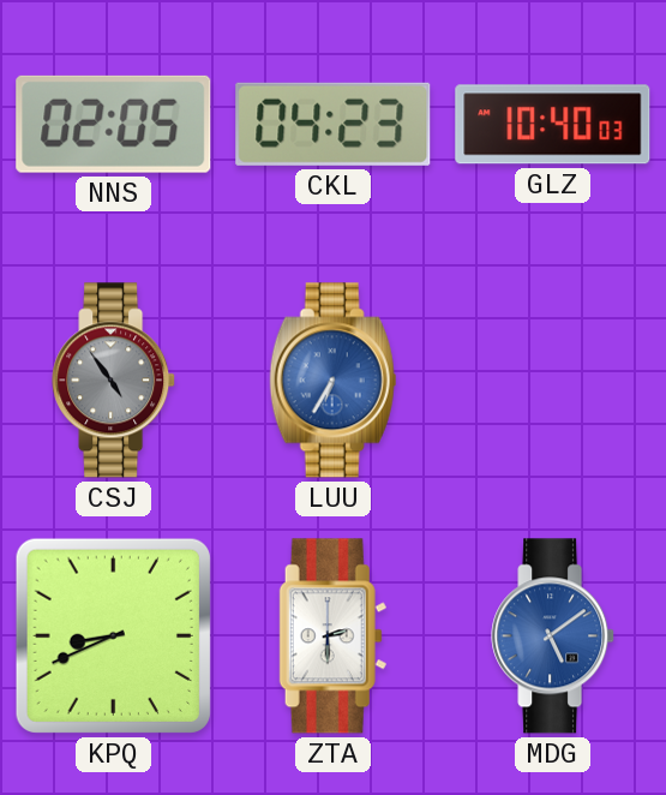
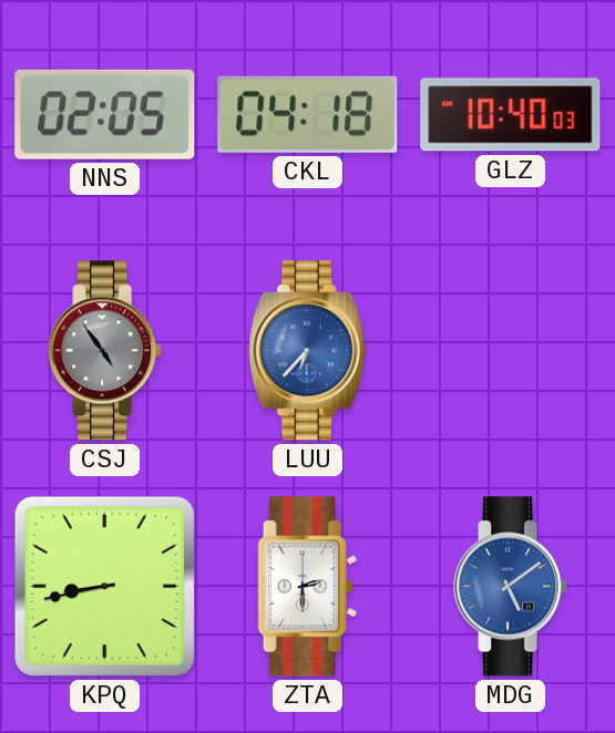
CKL: 04:23 -> 04:18
LUU: 6:35 -> 6:37
KPQ: 8:41 -> 8:43
